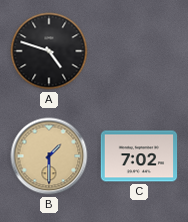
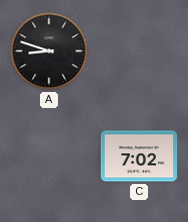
A: 4:48 -> 8:48
B: 1:30 -> none
